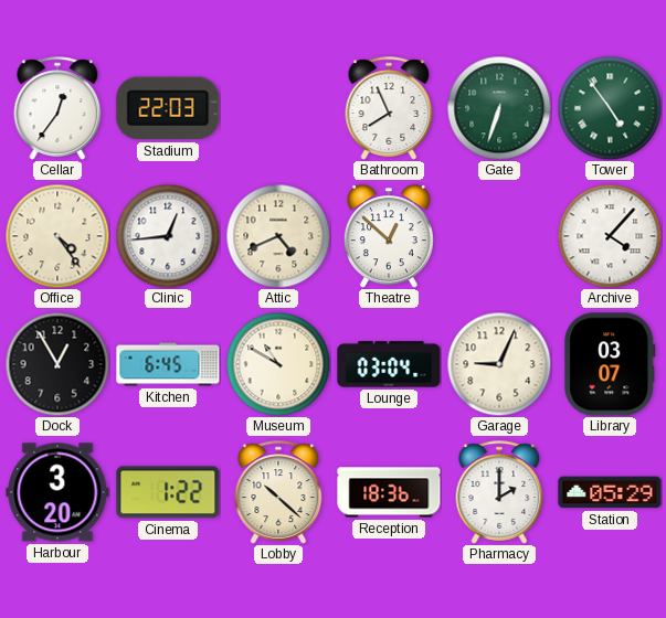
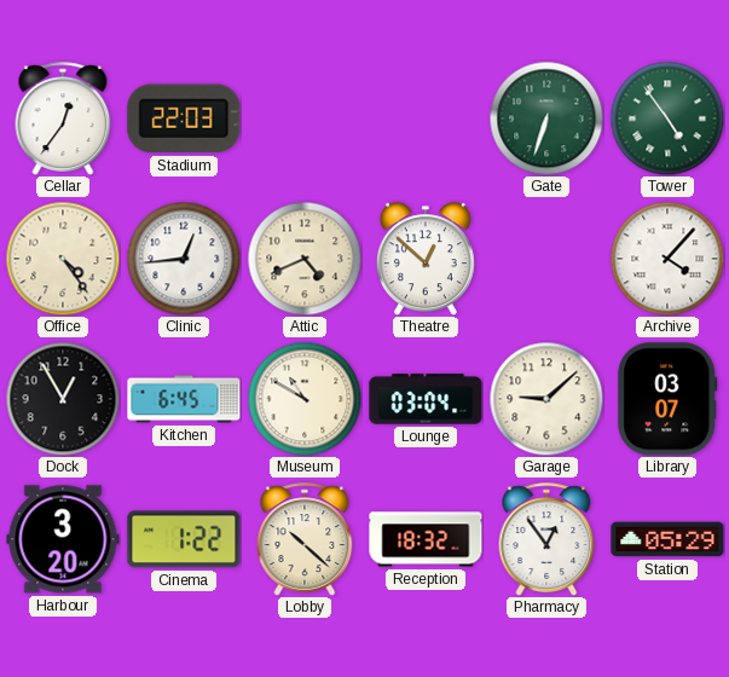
Bathroom: 7:56 -> none
Garage: 9:04 -> 9:08
Reception: 18:36 -> 18:32
Pharmacy: 2:00 -> 12:54
